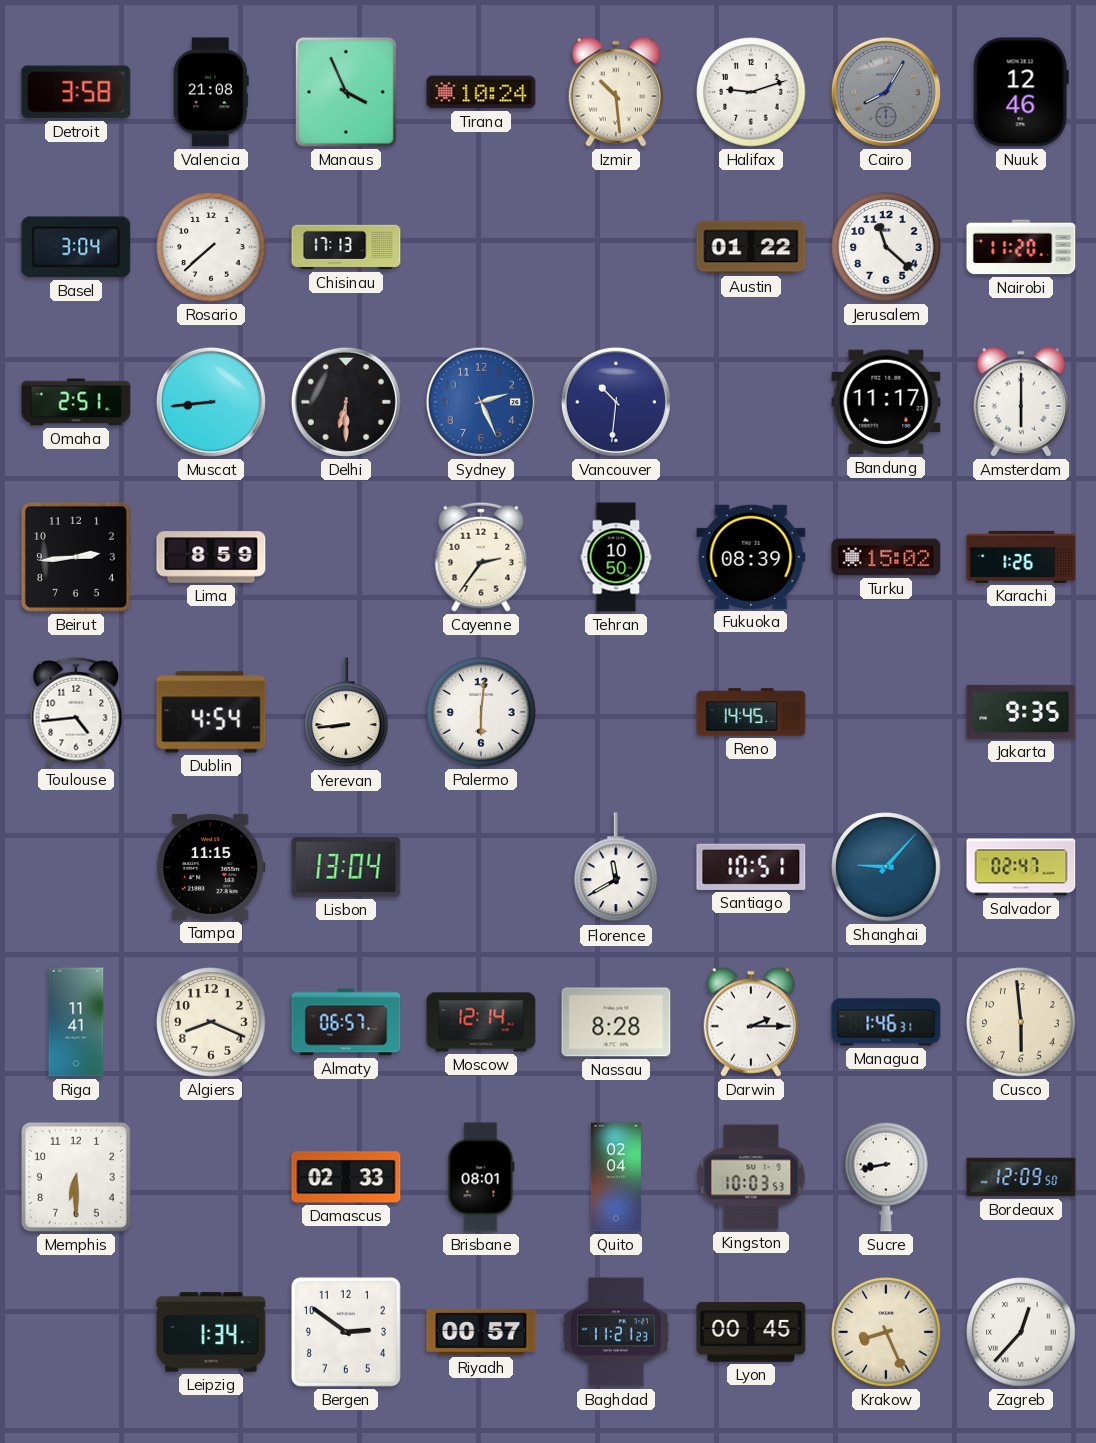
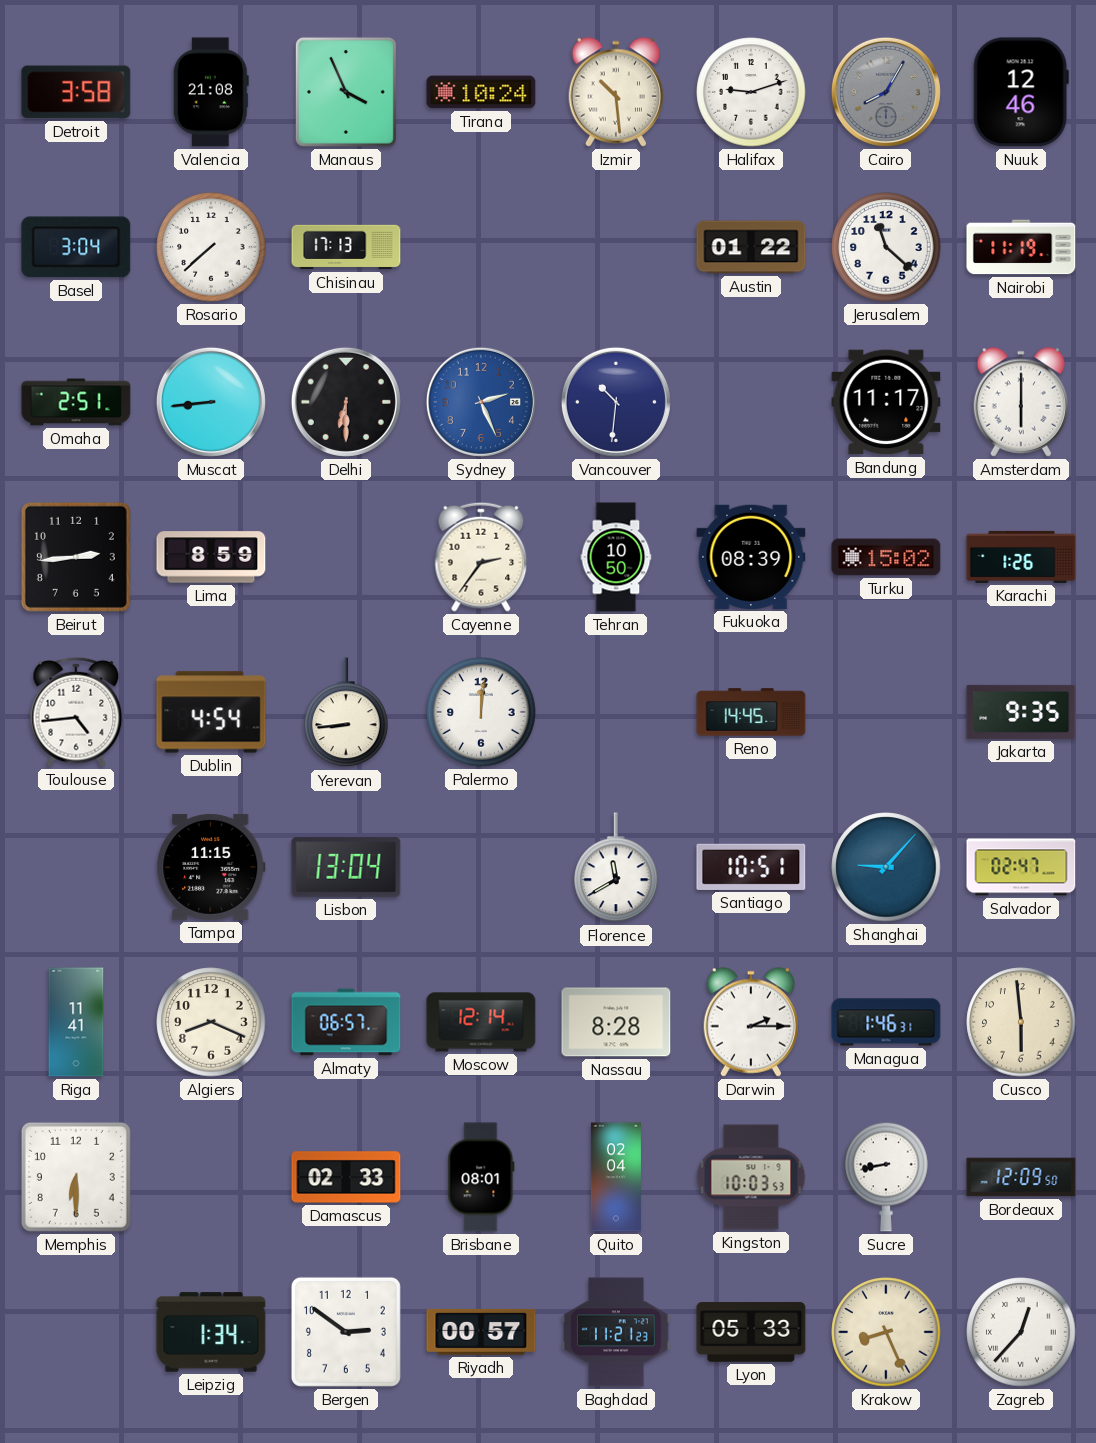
Nairobi: 11:20 -> 11:19
Palermo: 6:01 -> 12:01
Lyon: 00:45 -> 05:33
